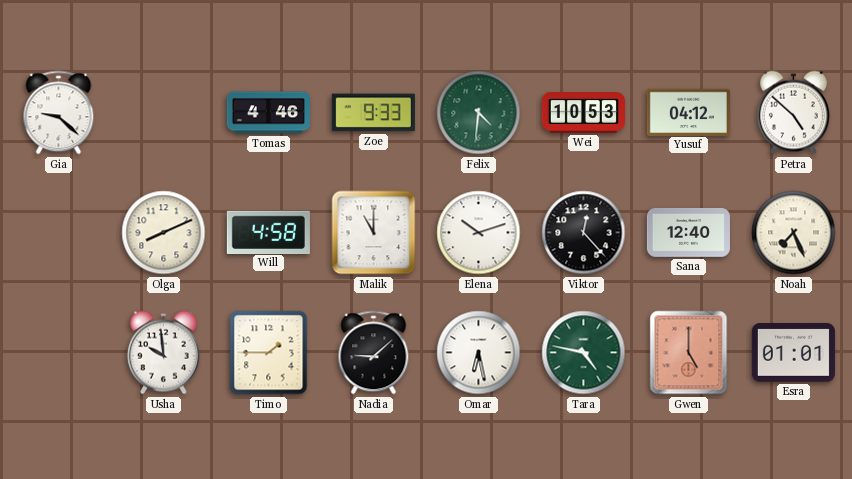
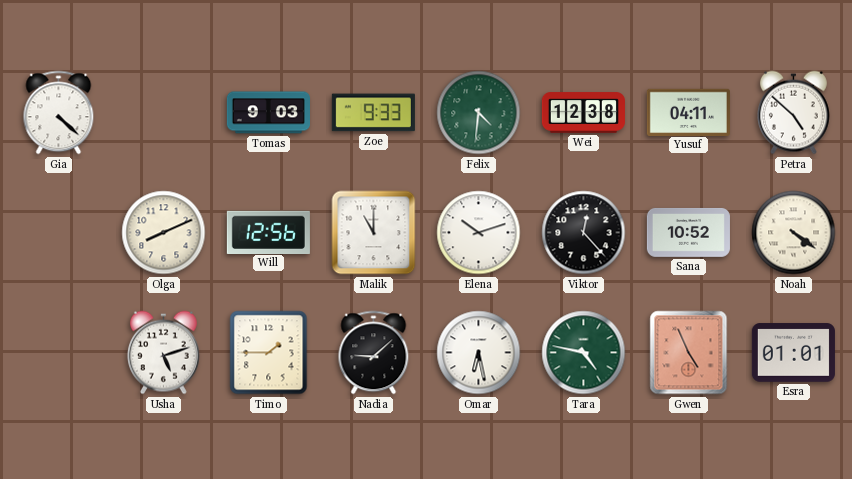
Gia: 9:22 -> 4:22
Tomas: 4:46 -> 9:03
Wei: 10:53 -> 12:38
Yusuf: 04:12 -> 04:11
Will: 4:58 -> 12:56
Sana: 12:40 -> 10:52
Noah: 7:26 -> 4:21
Usha: 9:59 -> 5:12
Gwen: 5:00 -> 4:56
